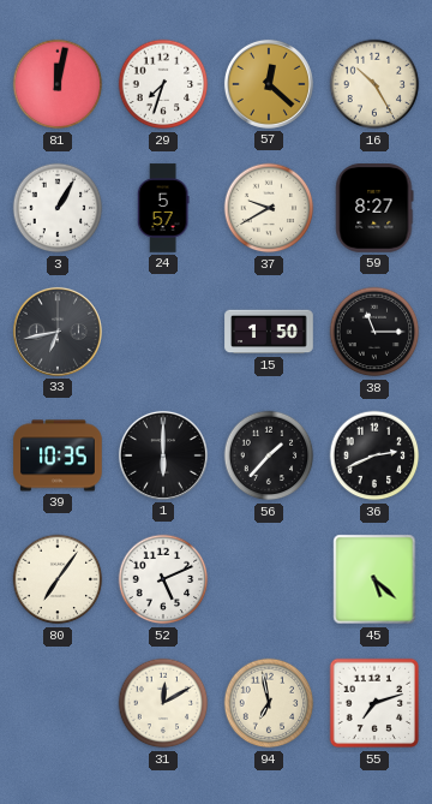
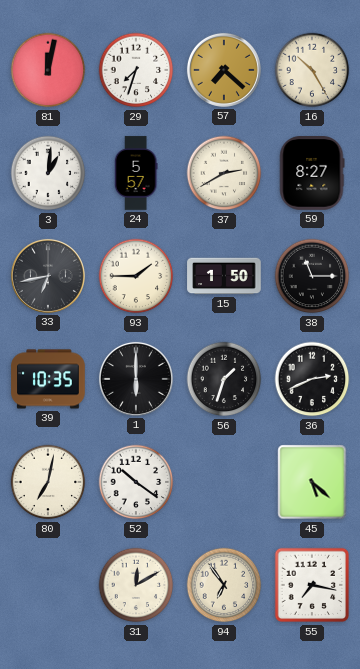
57: 12:22 -> 7:22
3: 1:05 -> 1:01
37: 9:40 -> 2:40
93: none -> 1:45
56: 1:37 -> 1:33
80: 7:06 -> 7:02
52: 5:11 -> 10:21
94: 6:58 -> 6:54
55: 7:12 -> 7:17
